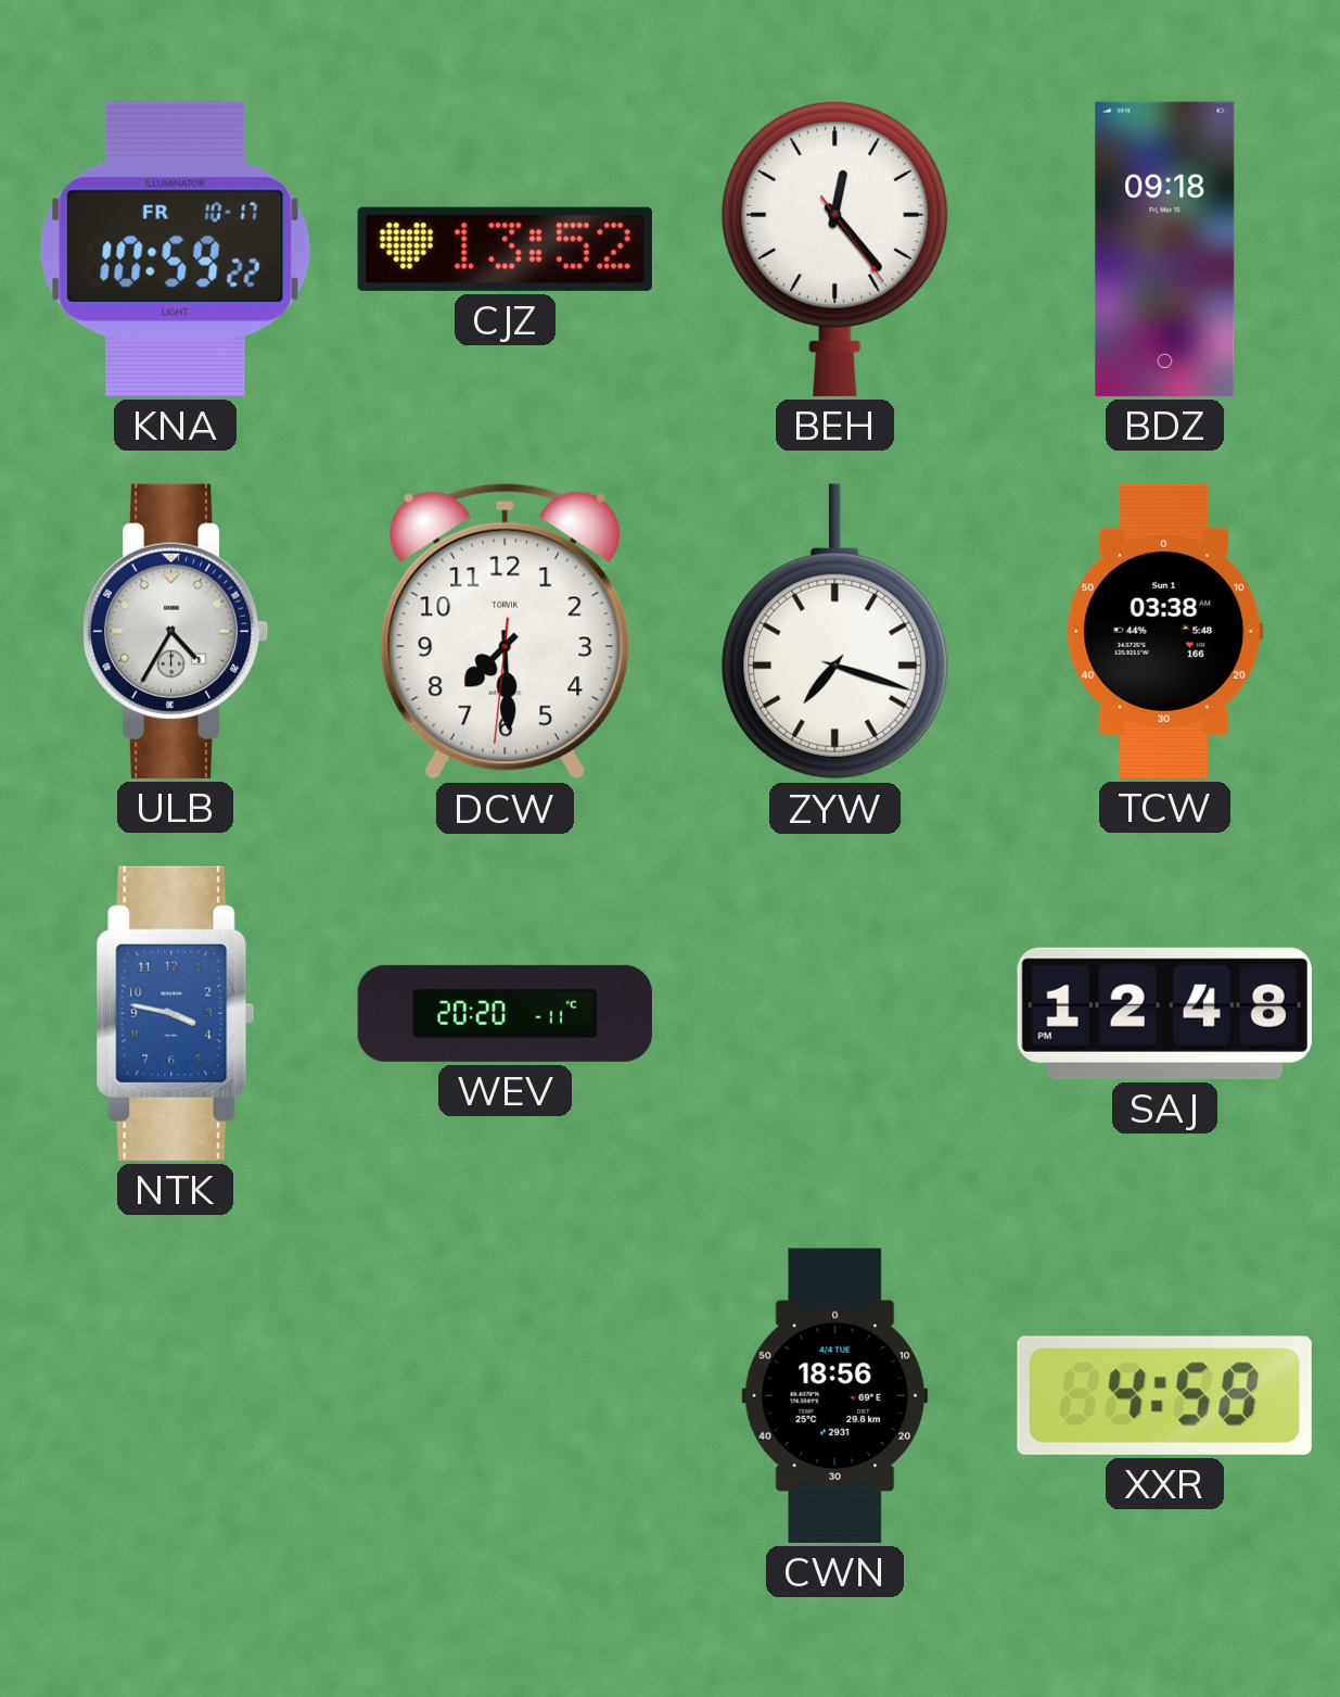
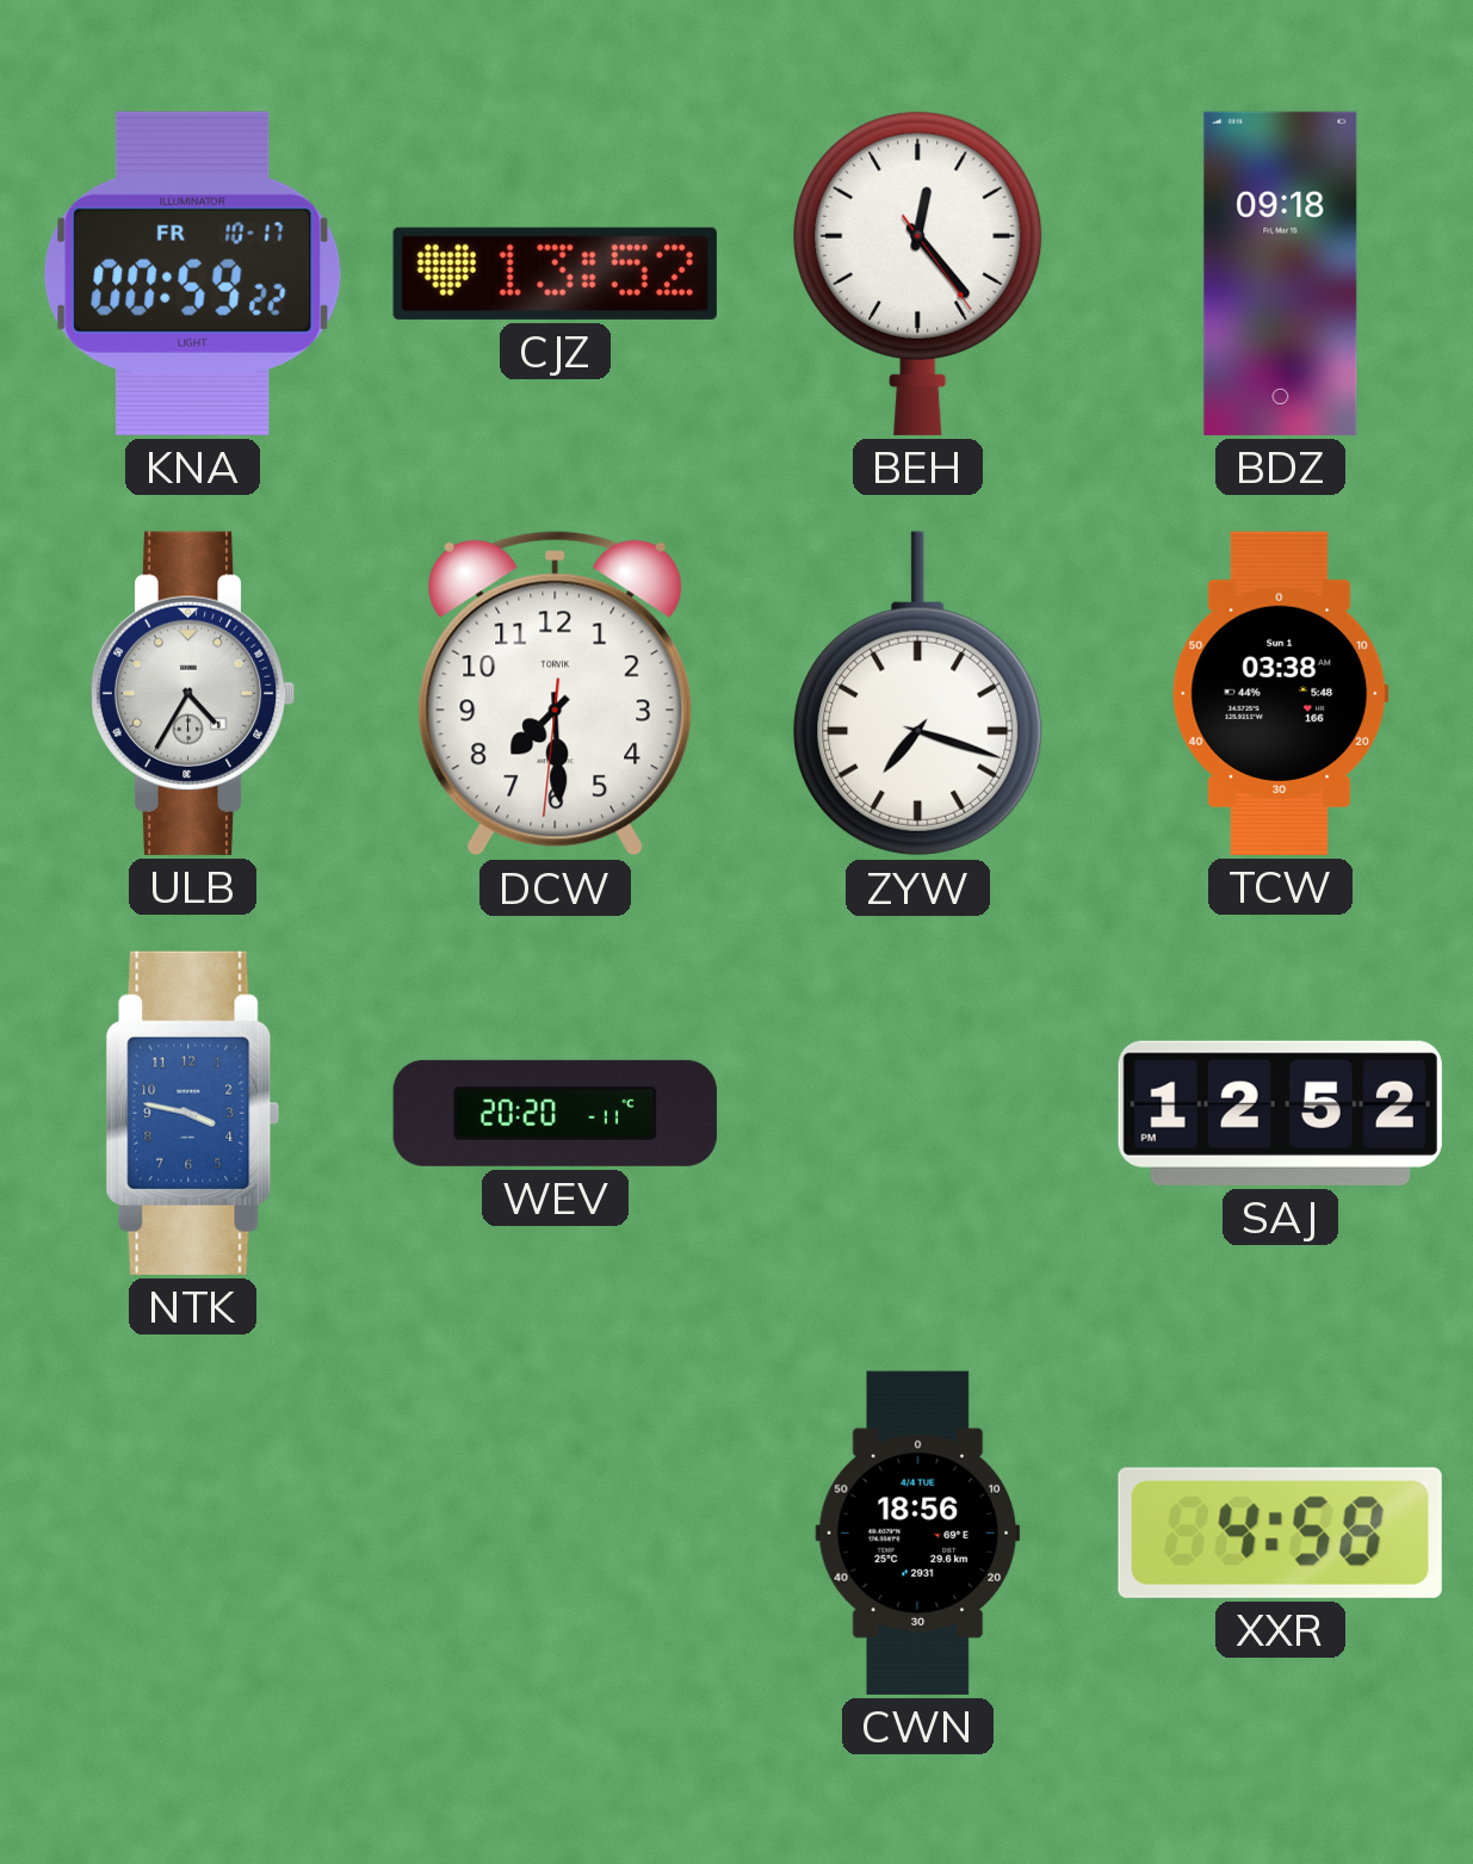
KNA: 10:59 -> 00:59
SAJ: 12:48 -> 12:52
